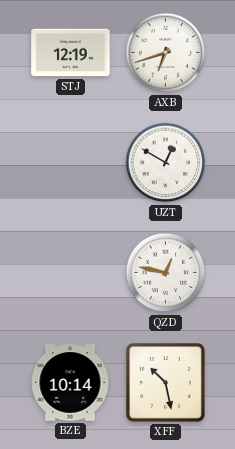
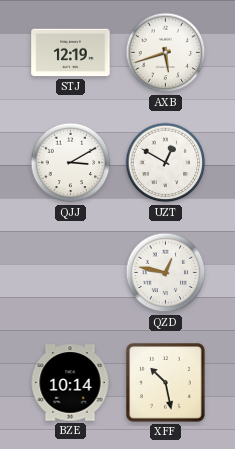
AXB: 6:42 -> 5:42
QJJ: none -> 3:10
